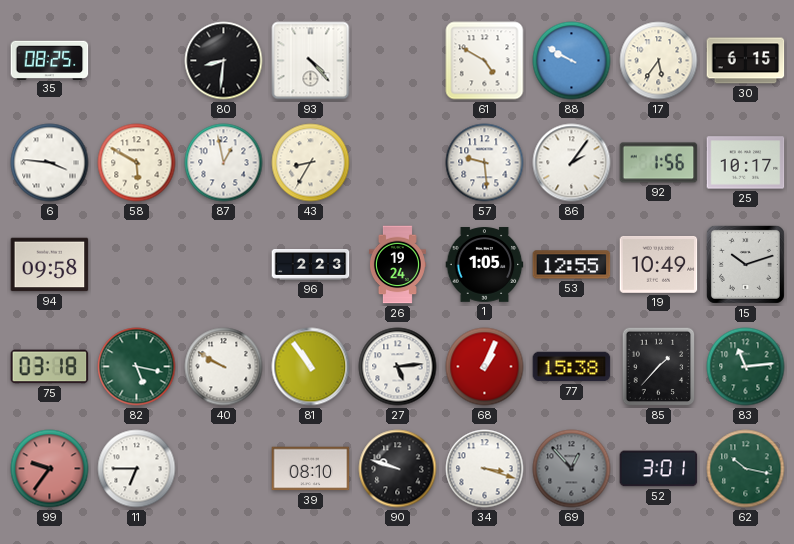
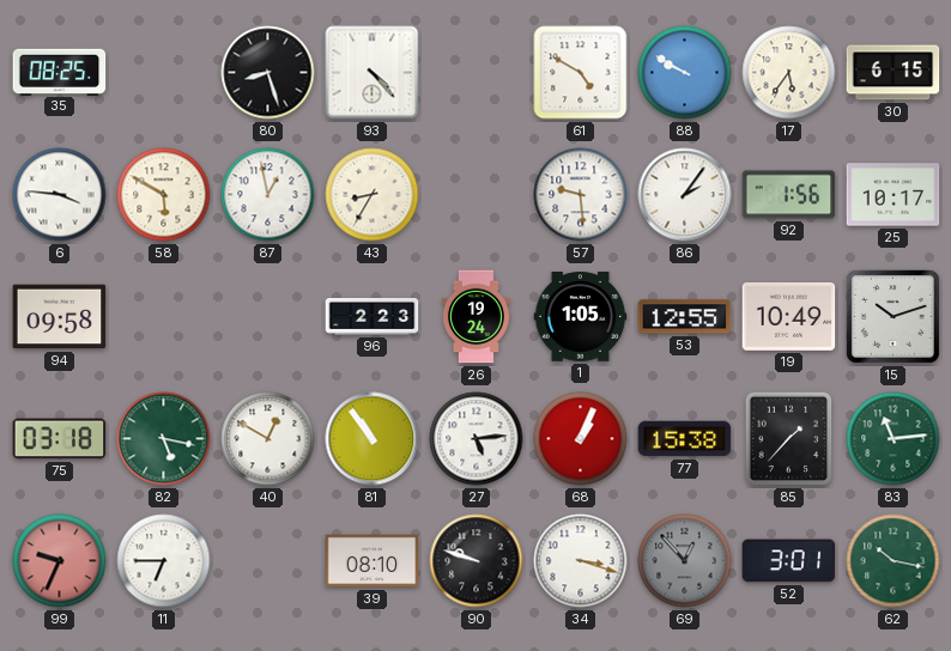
80: 8:31 -> 8:27
40: 9:50 -> 12:50
99: 9:36 -> 9:34
